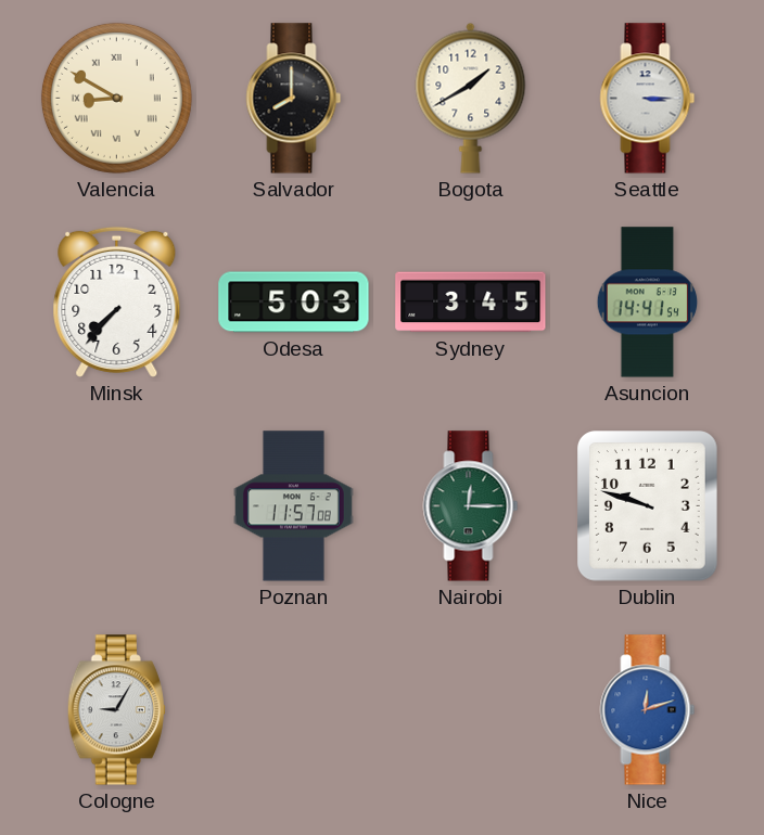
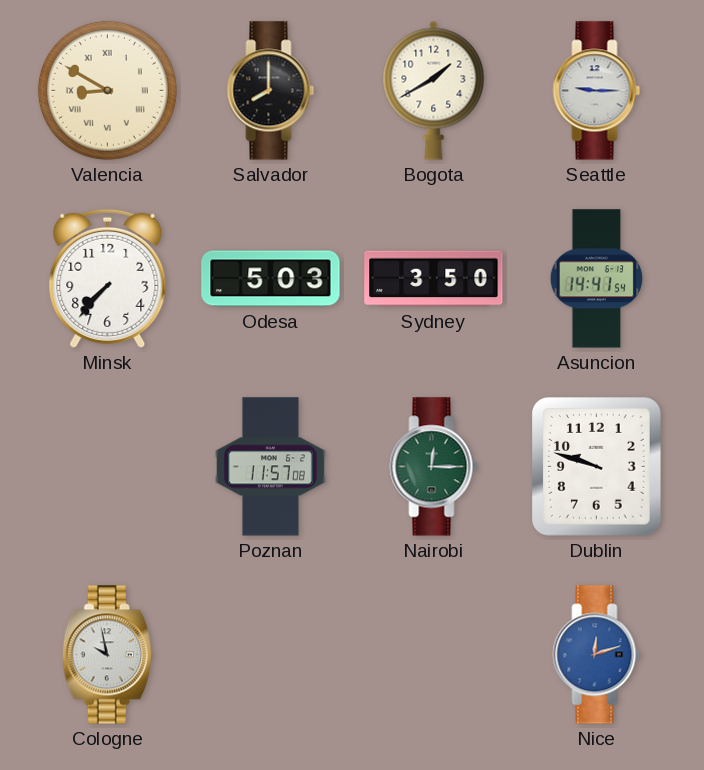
Seattle: 3:15 -> 9:15
Sydney: 3:45 -> 3:50
Cologne: 9:05 -> 9:58
